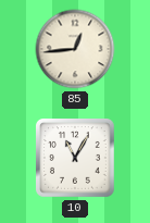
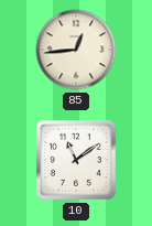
10: 11:05 -> 11:09
